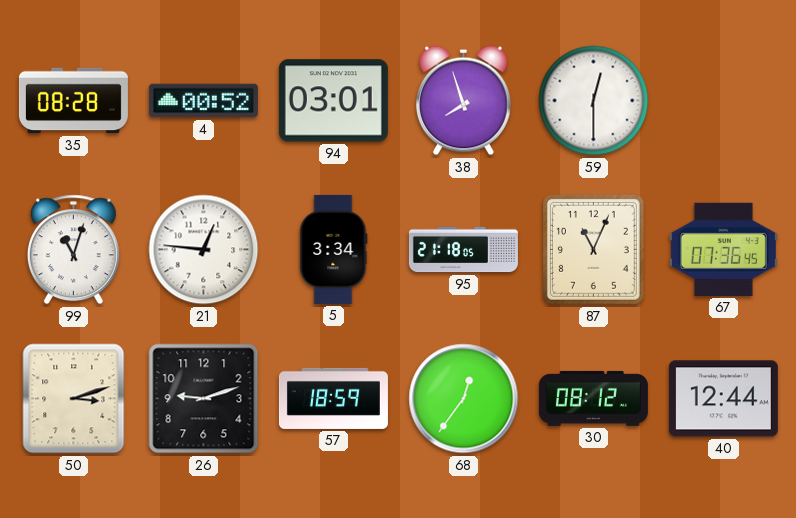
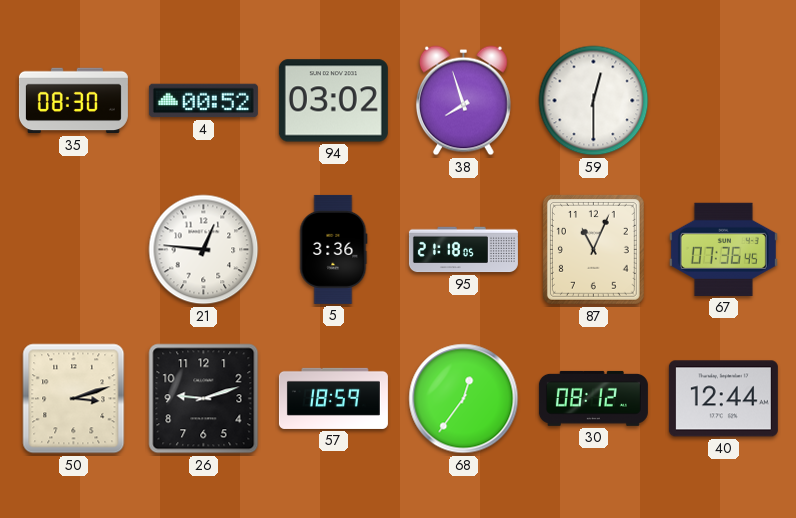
35: 08:28 -> 08:30
94: 03:01 -> 03:02
99: 11:03 -> none
5: 3:34 -> 3:36
